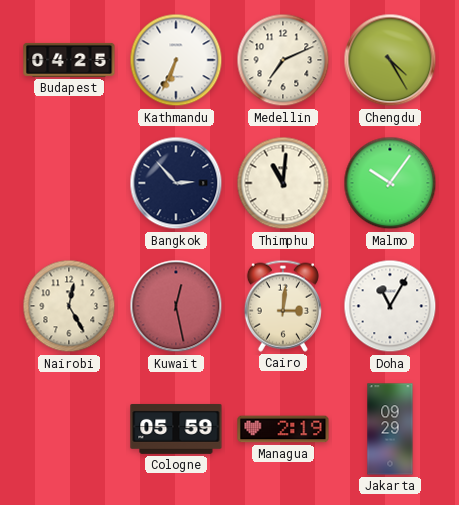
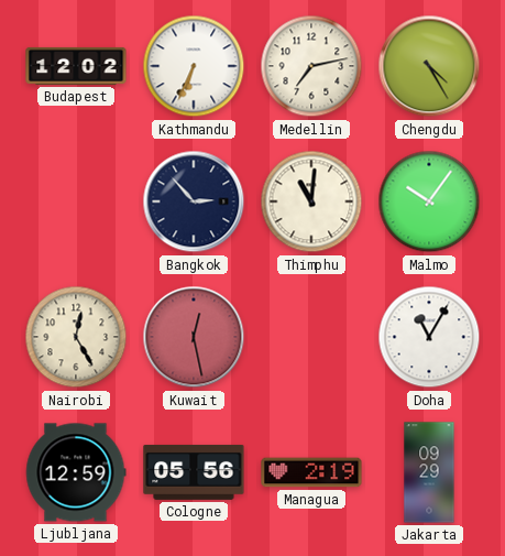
Budapest: 04:25 -> 12:02
Medellin: 7:11 -> 7:13
Cairo: 3:01 -> none
Ljubljana: none -> 12:59
Cologne: 05:59 -> 05:56
